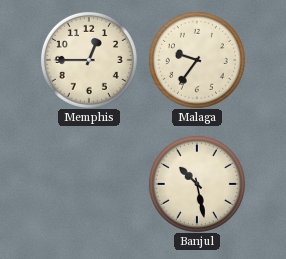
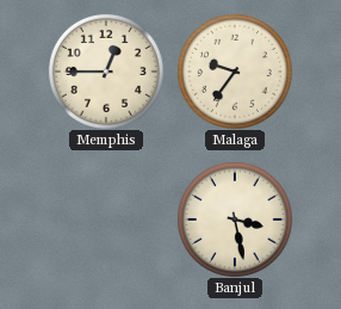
Banjul: 10:28 -> 3:28
